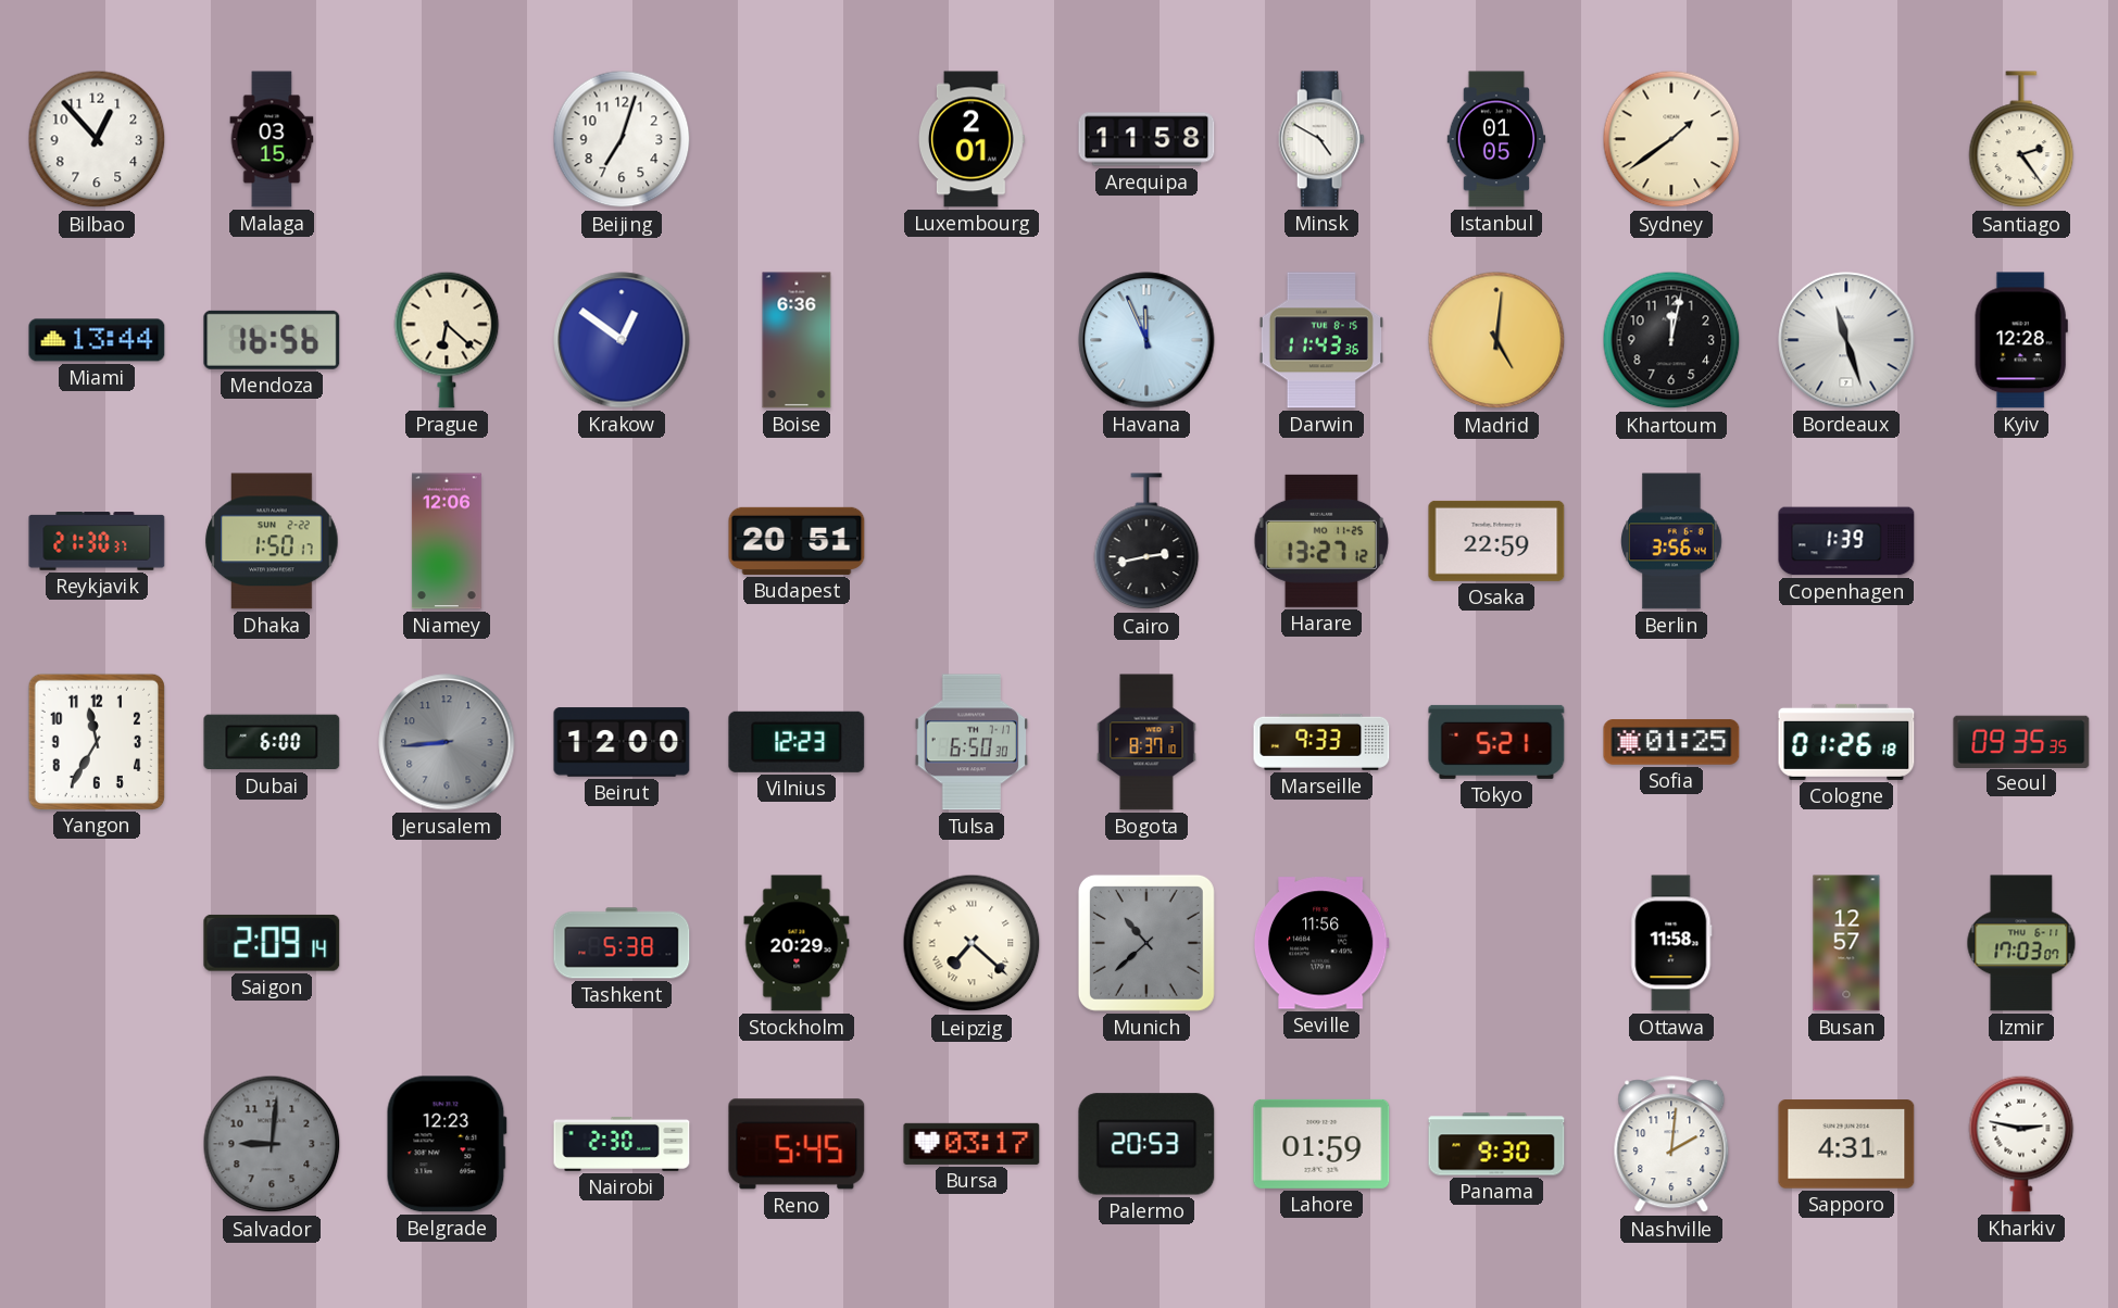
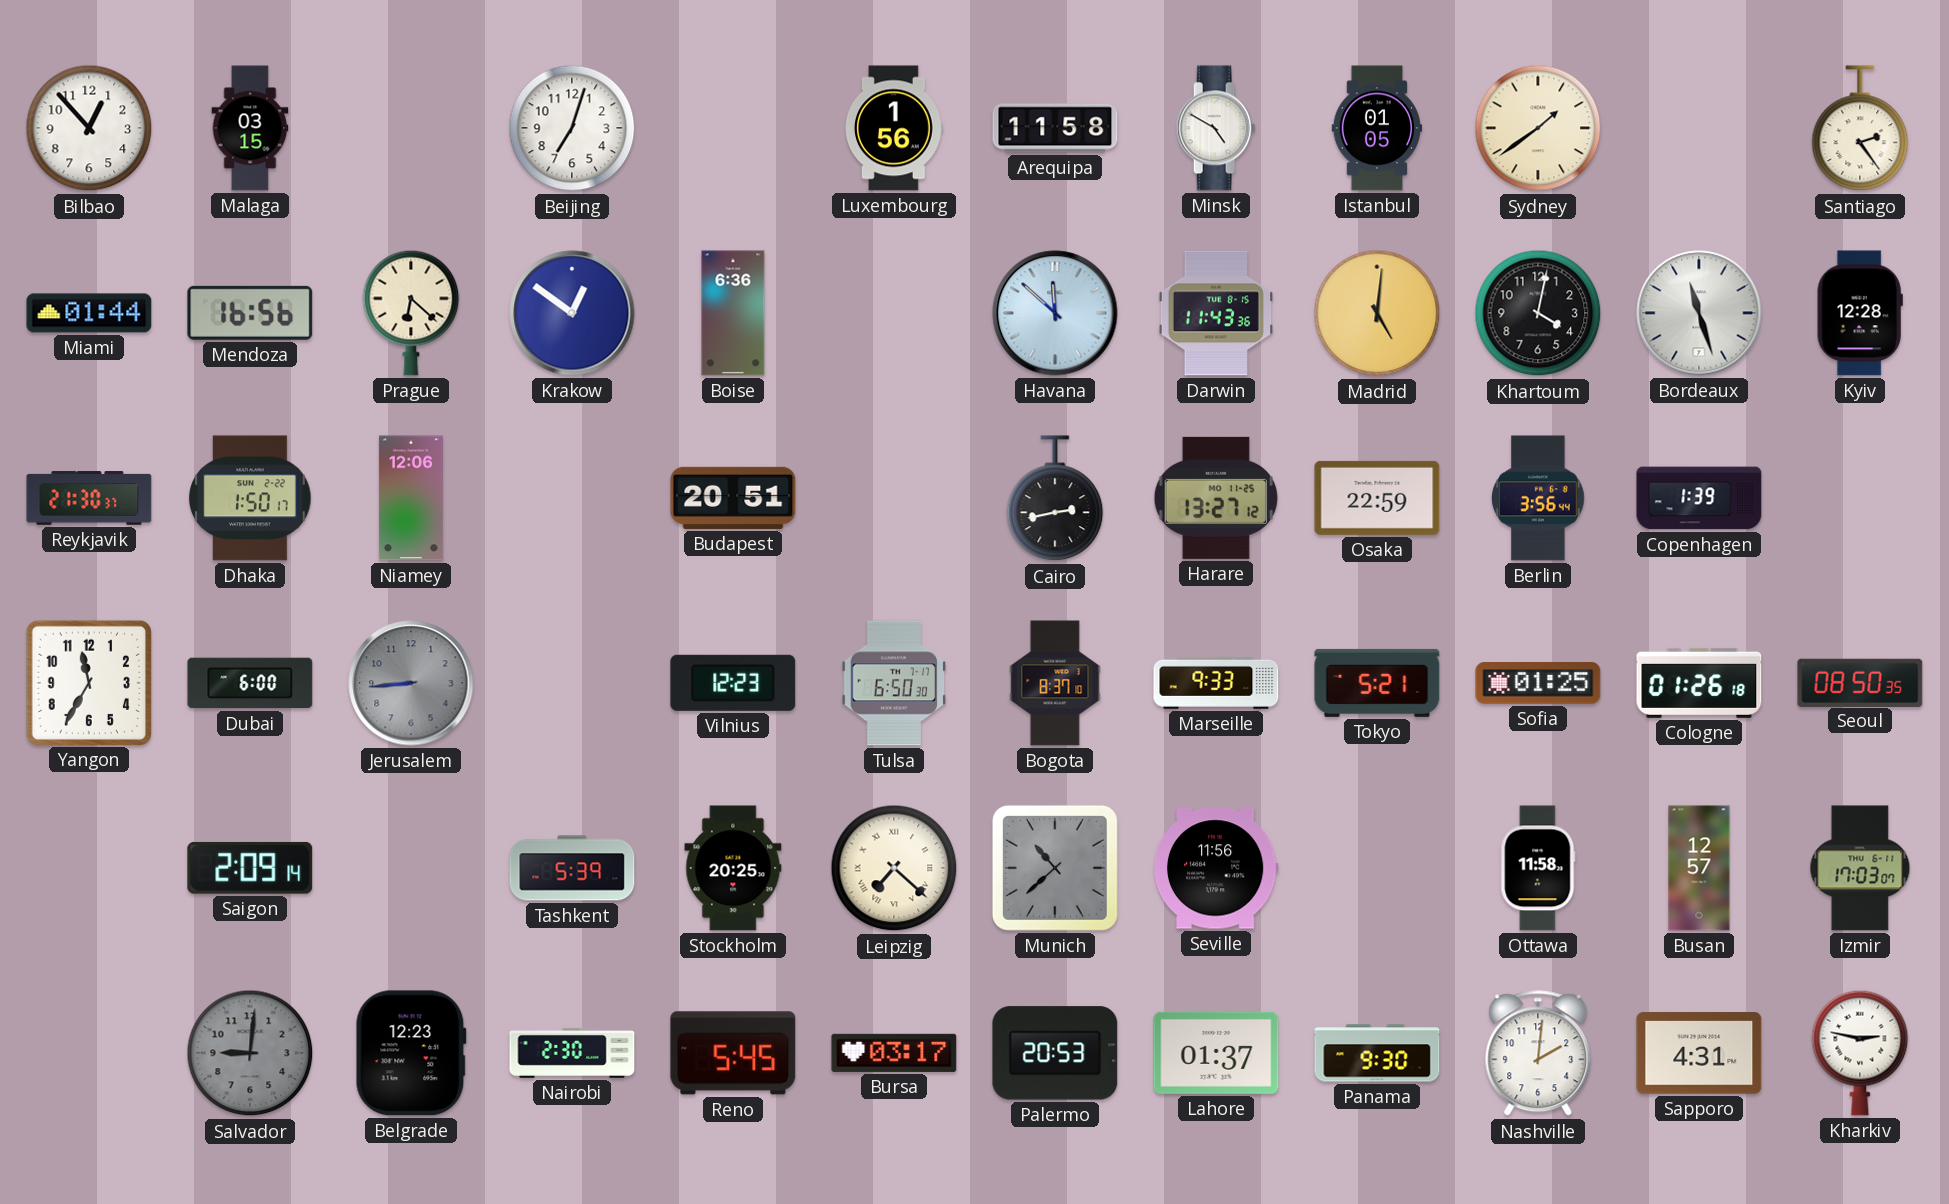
Luxembourg: 2:01 -> 1:56
Miami: 13:44 -> 01:44
Havana: 11:56 -> 11:52
Khartoum: 12:02 -> 4:02
Beirut: 12:00 -> none
Seoul: 09:35 -> 08:50
Tashkent: 5:38 -> 5:39
Stockholm: 20:29 -> 20:25
Lahore: 01:59 -> 01:37
